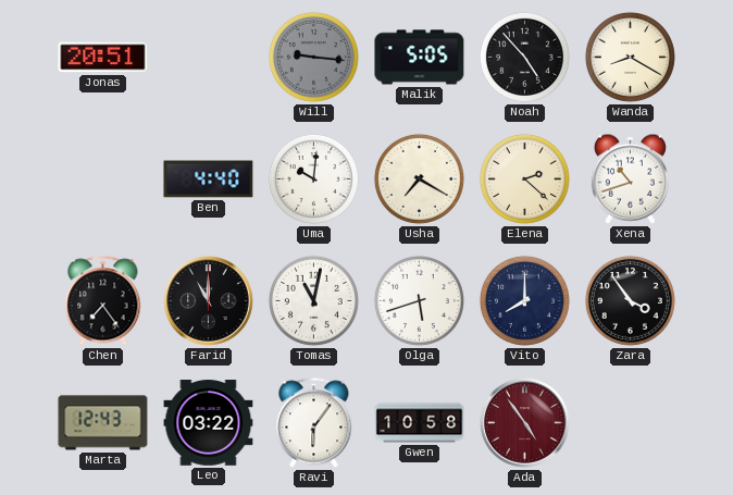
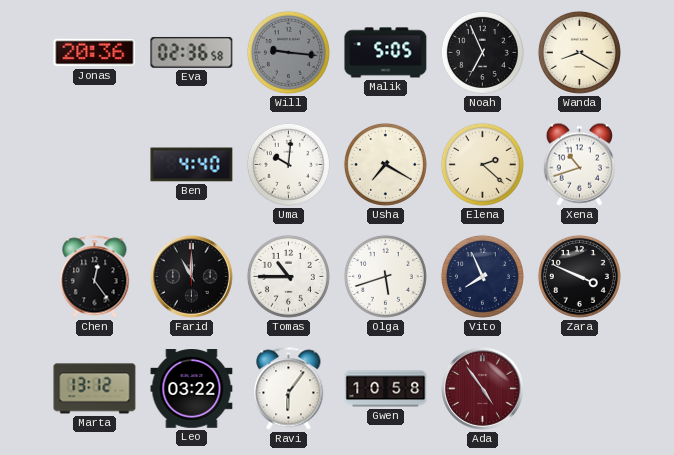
Jonas: 20:51 -> 20:36
Eva: none -> 02:36
Noah: 4:53 -> 6:56
Chen: 7:24 -> 12:24
Tomas: 11:02 -> 10:45
Vito: 8:00 -> 7:56
Zara: 3:54 -> 3:49
Marta: 12:43 -> 13:12
